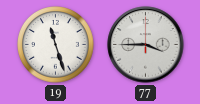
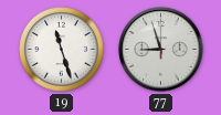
77: 3:45 -> 8:57
